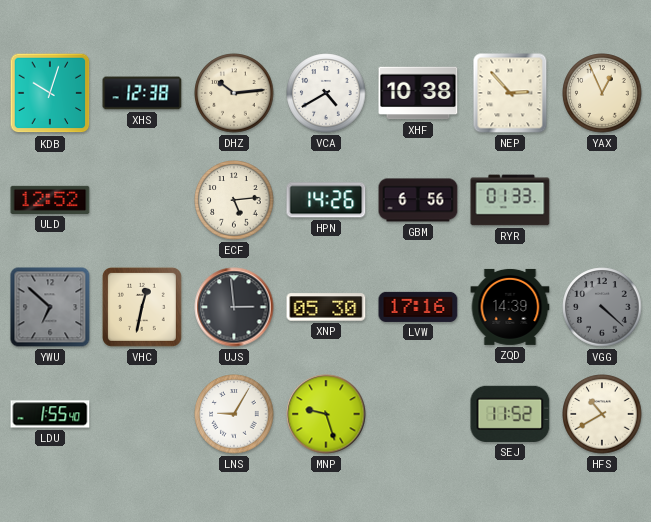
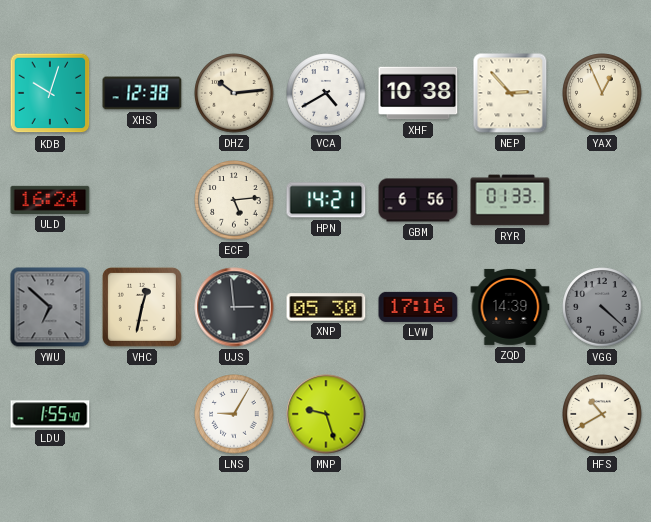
ULD: 12:52 -> 16:24
HPN: 14:26 -> 14:21
SEJ: 11:52 -> none
